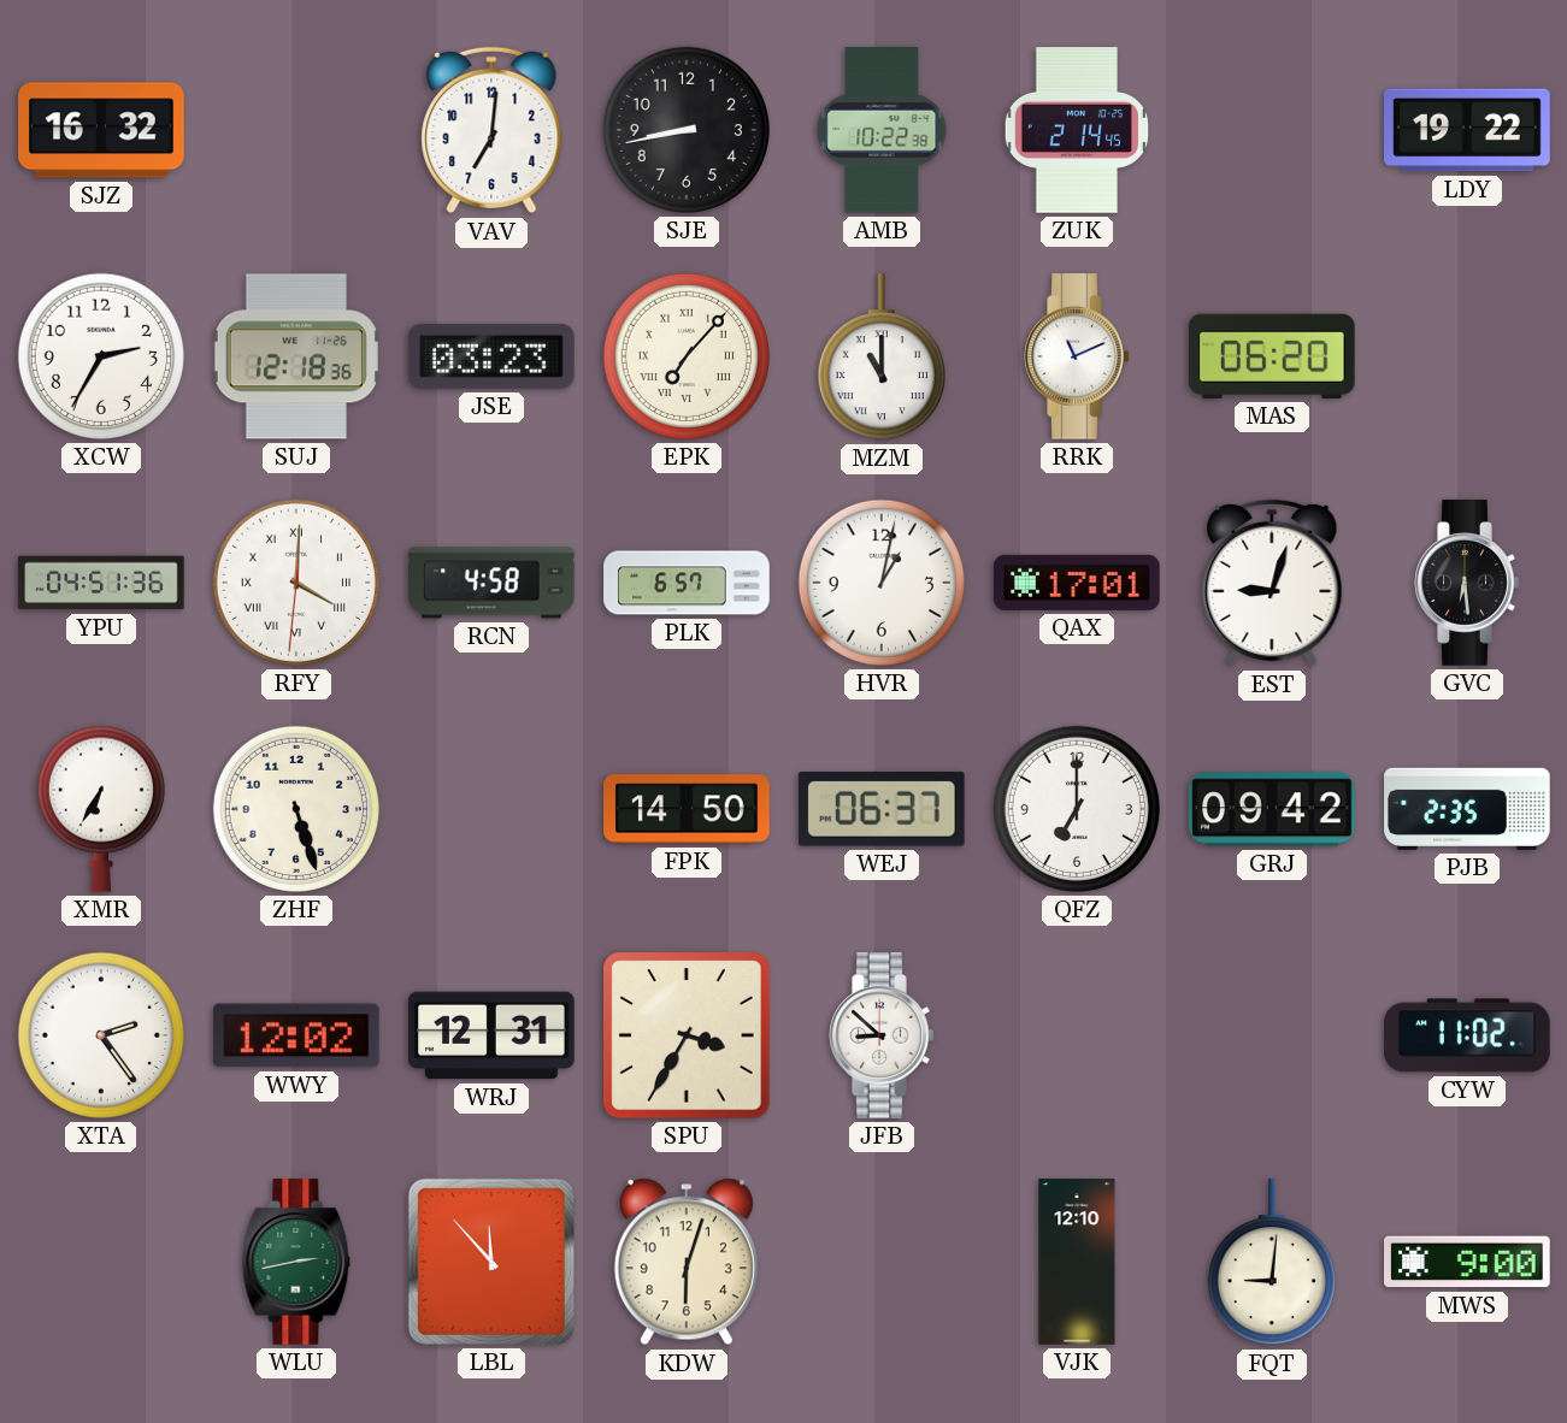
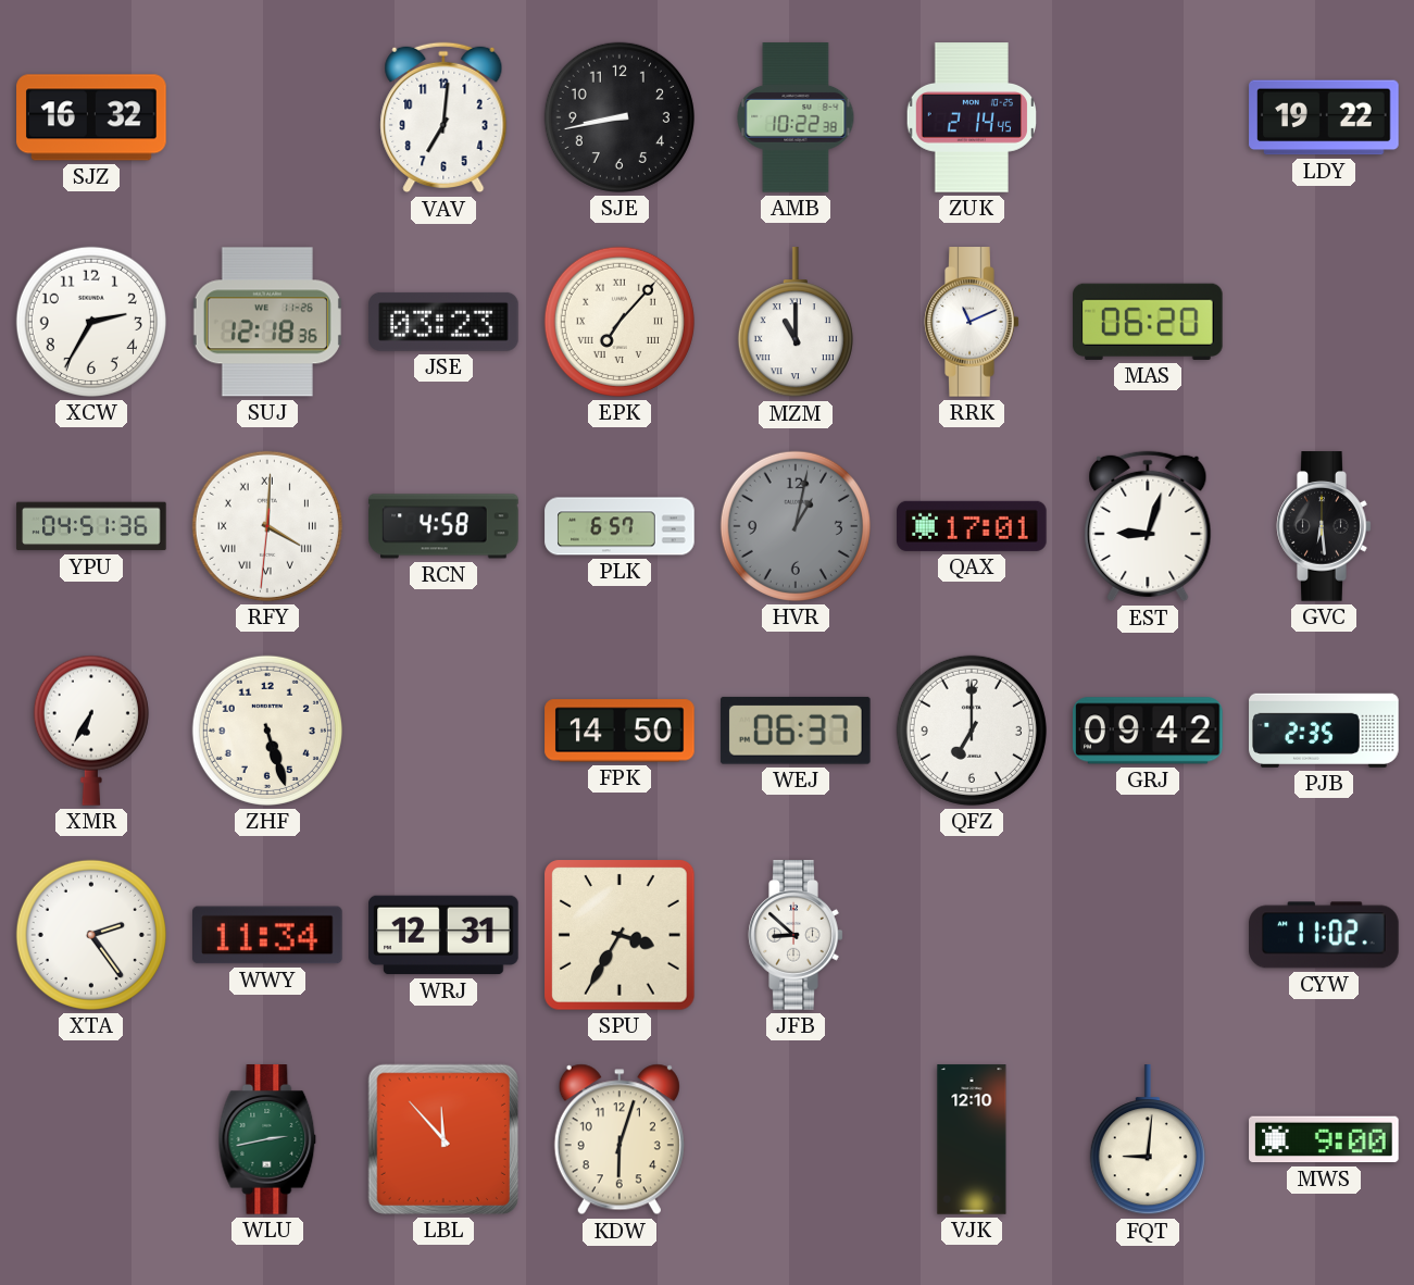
HVR dial: white -> grey
WWY: 12:02 -> 11:34
